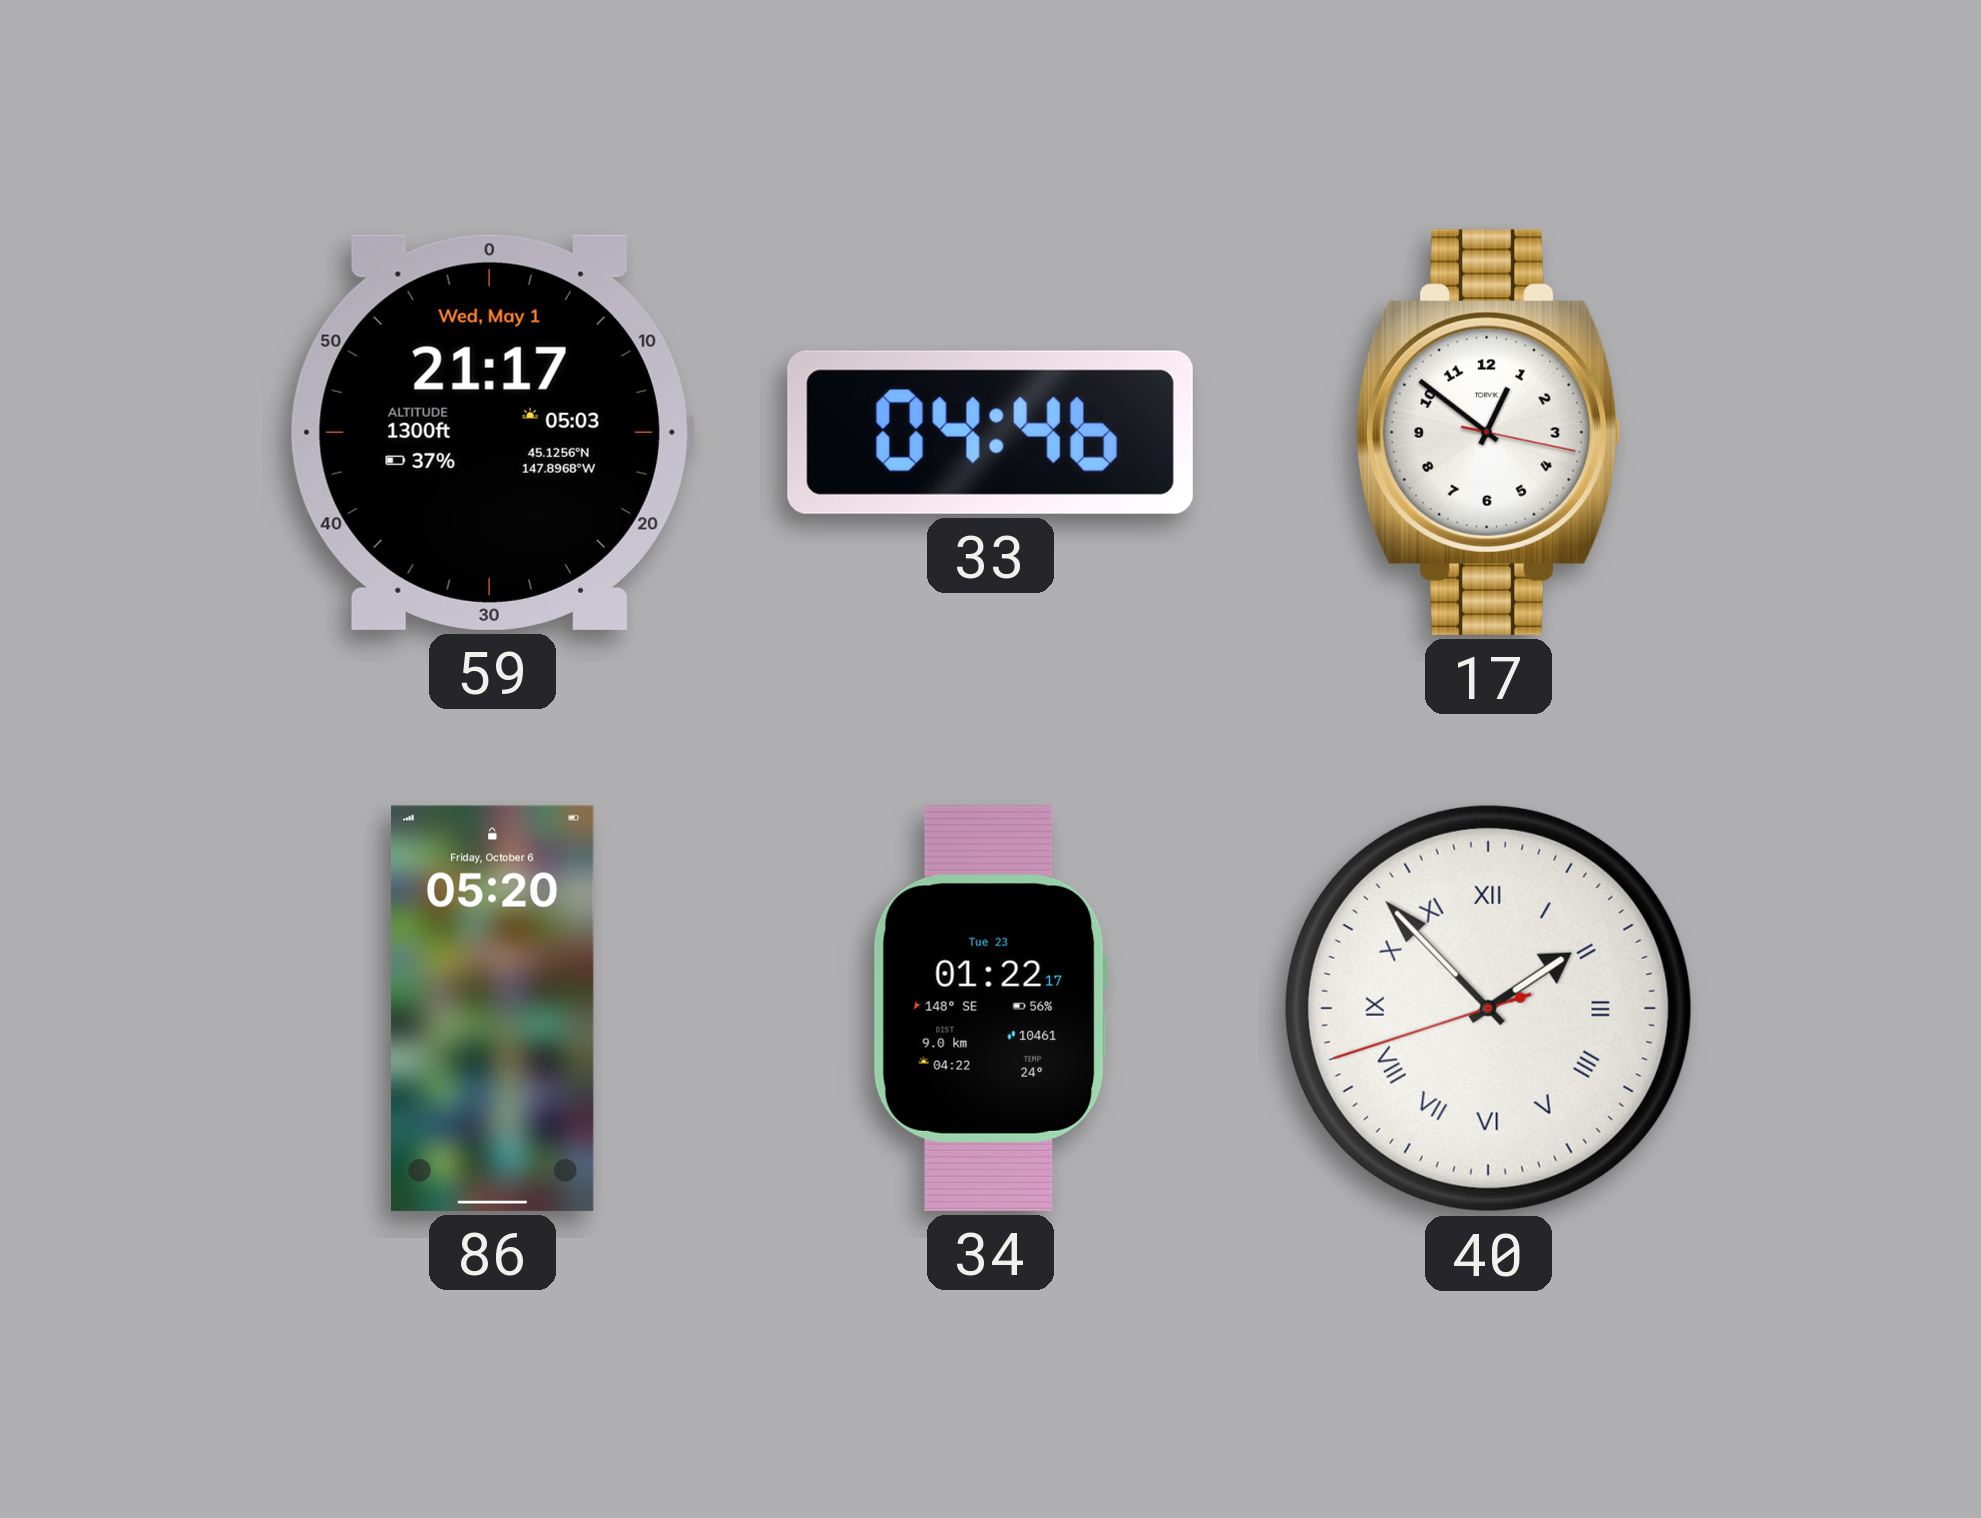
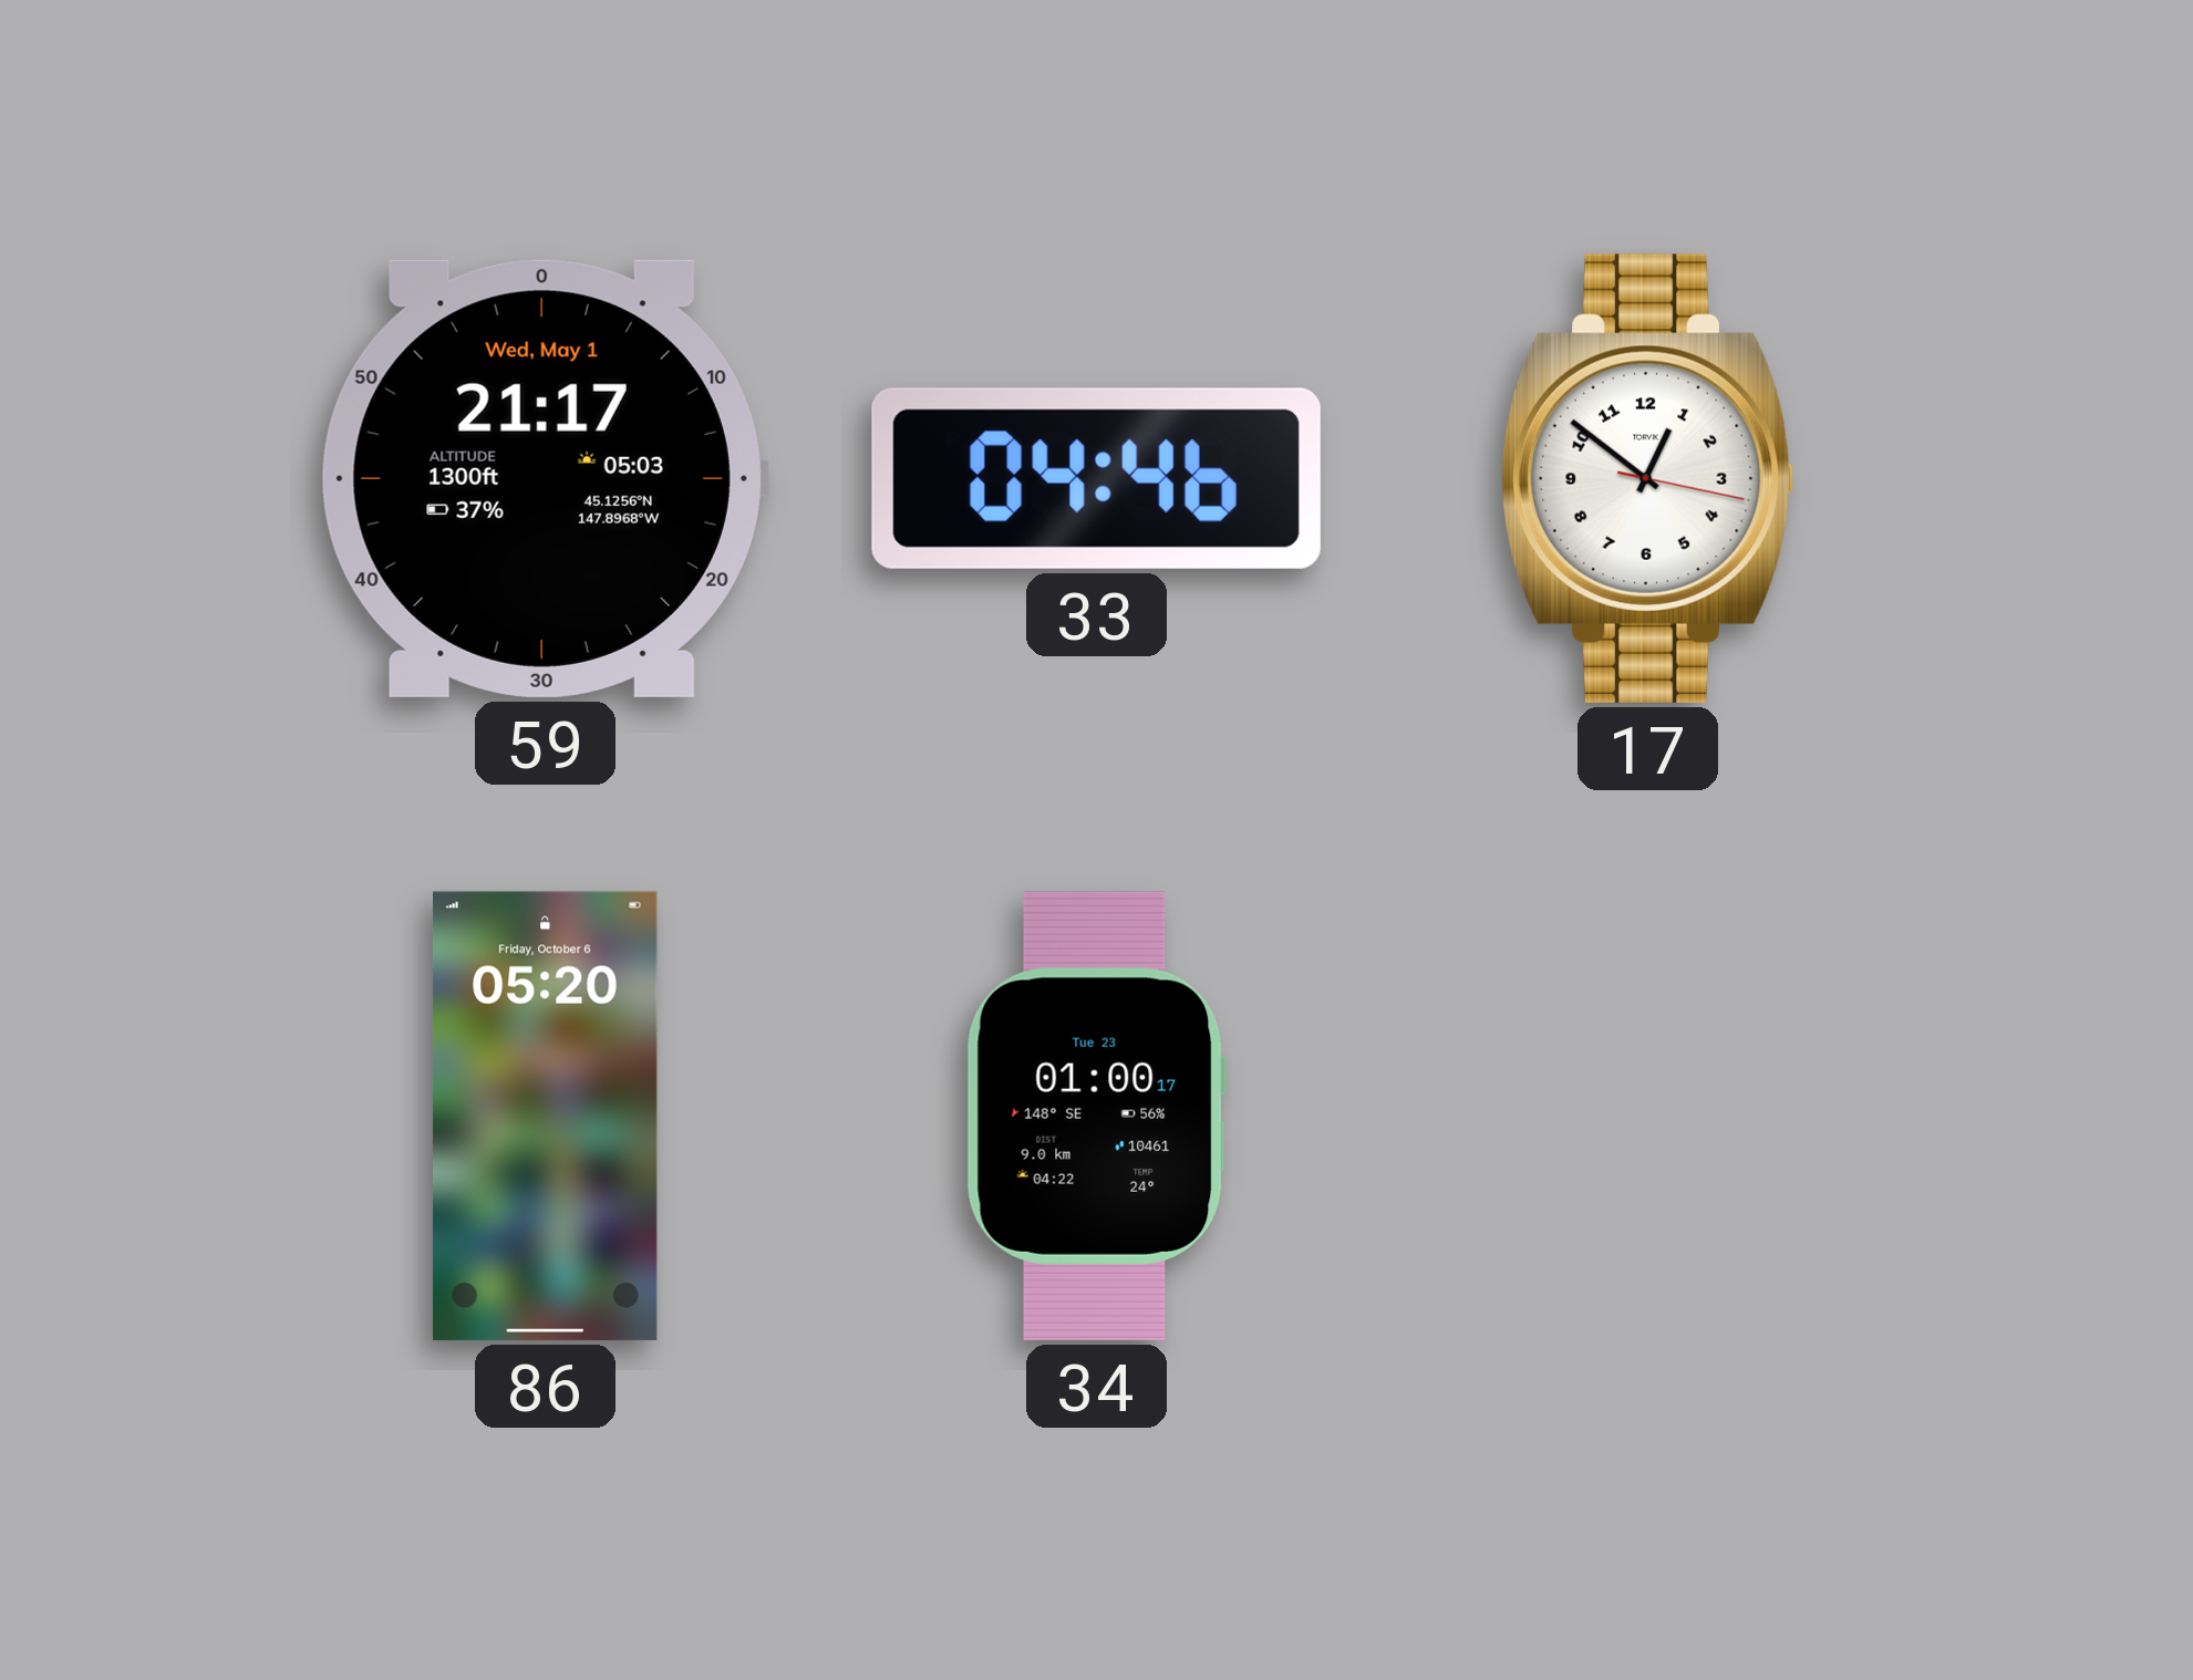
34: 01:22 -> 01:00
40: 1:52 -> none
